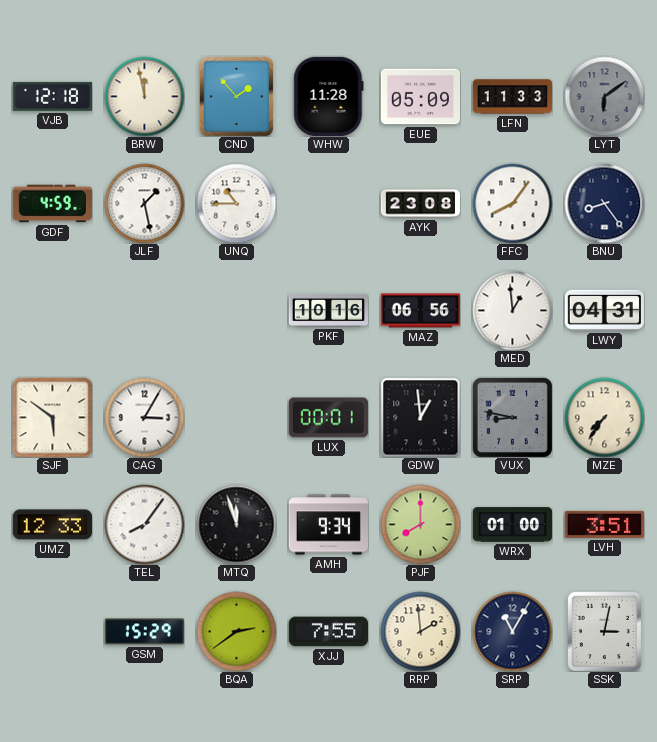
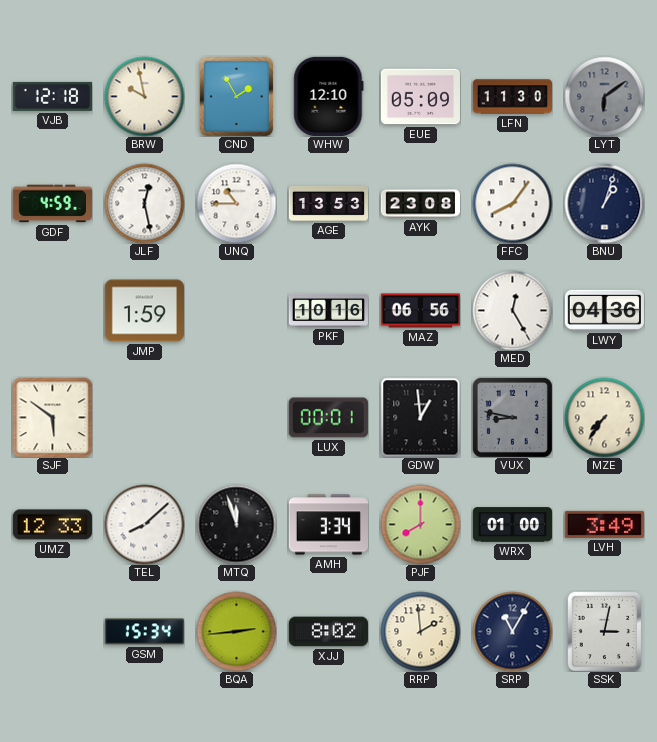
BRW: 11:58 -> 9:58
CND: 1:53 -> 1:55
WHW: 11:28 -> 12:10
LFN: 11:33 -> 11:30
JLF: 1:28 -> 12:28
AGE: none -> 13:53
BNU: 8:24 -> 1:03
JMP: none -> 1:59
MED: 12:59 -> 12:25
LWY: 04:31 -> 04:36
CAG: 3:05 -> none
TEL: 8:06 -> 8:08
AMH: 9:34 -> 3:34
LVH: 3:51 -> 3:49
GSM: 15:29 -> 15:34
BQA: 2:39 -> 2:44
XJJ: 7:55 -> 8:02
